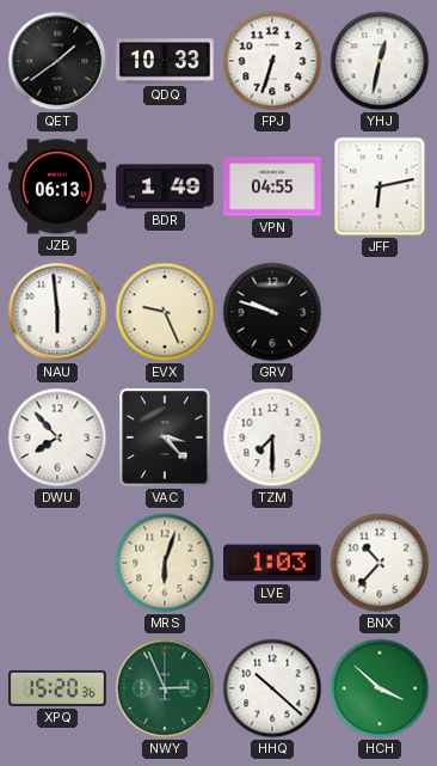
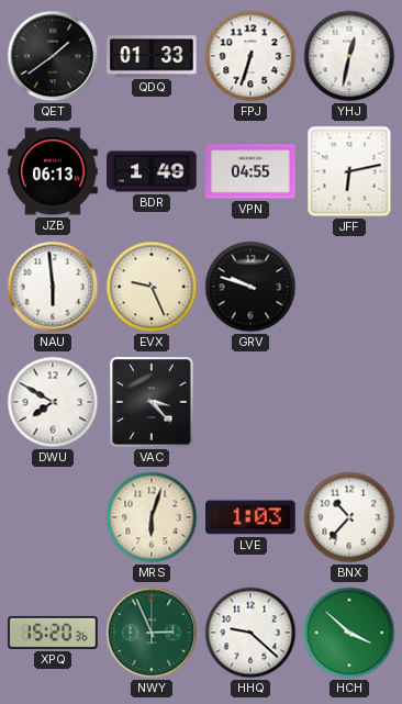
QDQ: 10:33 -> 01:33
DWU: 7:53 -> 7:50
TZM: 7:30 -> none
HHQ: 10:22 -> 9:22
